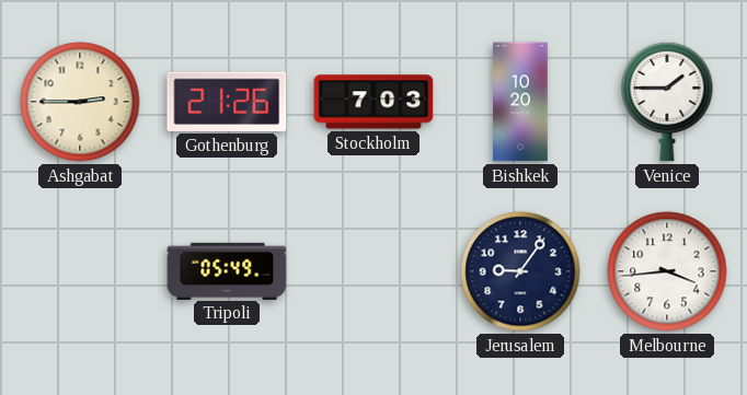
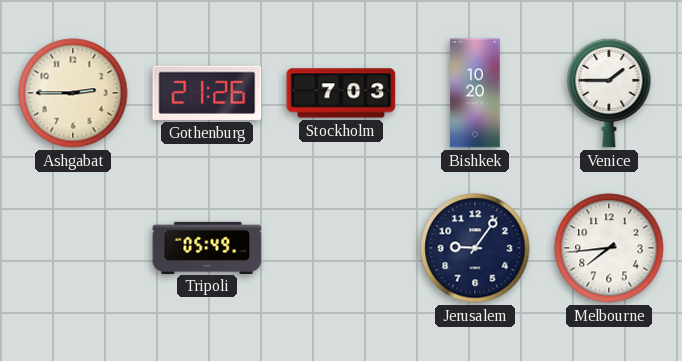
Melbourne: 3:44 -> 7:44
